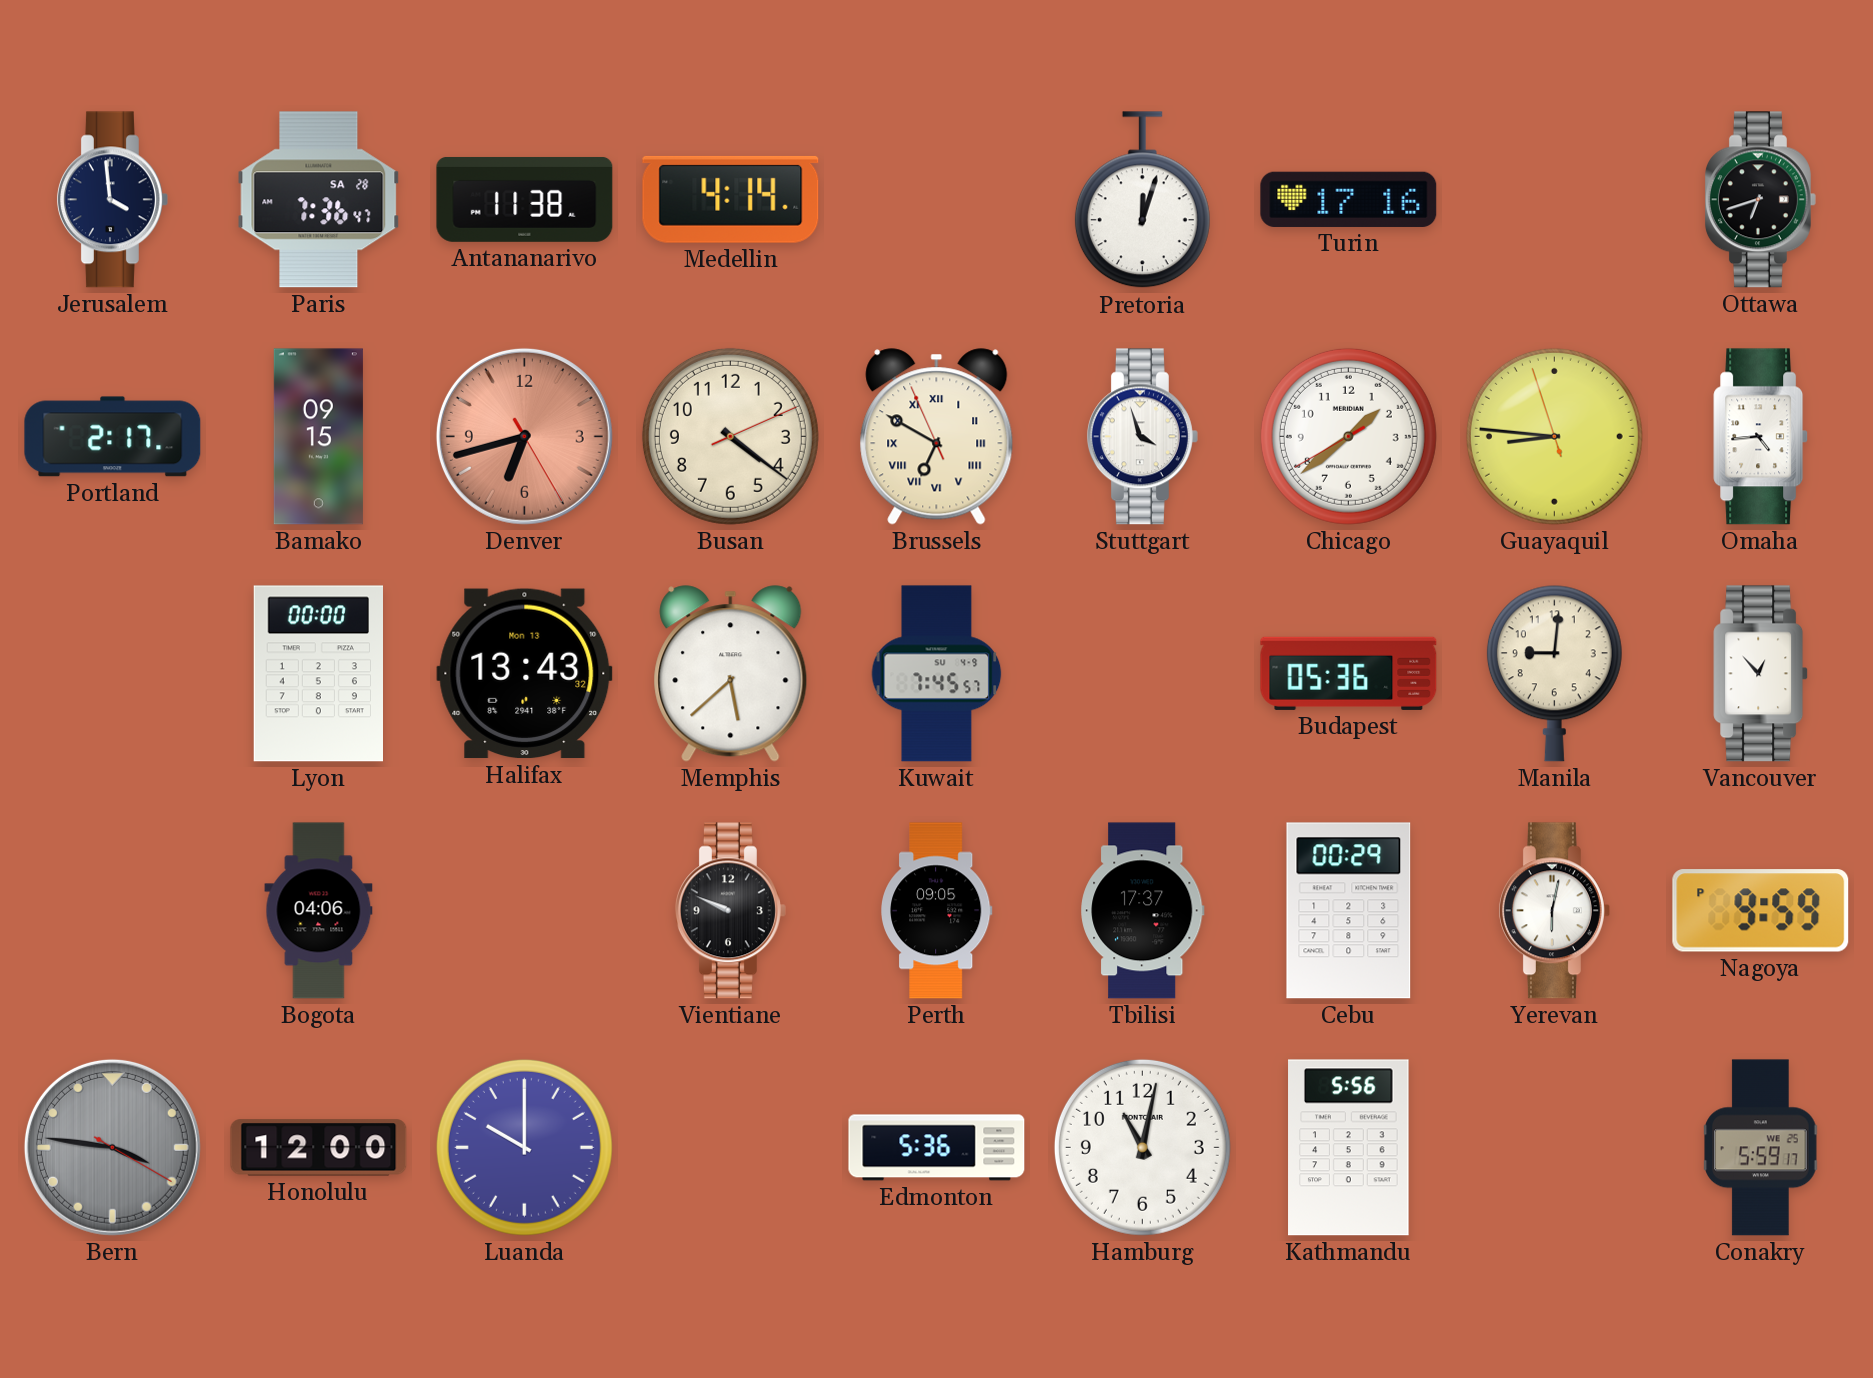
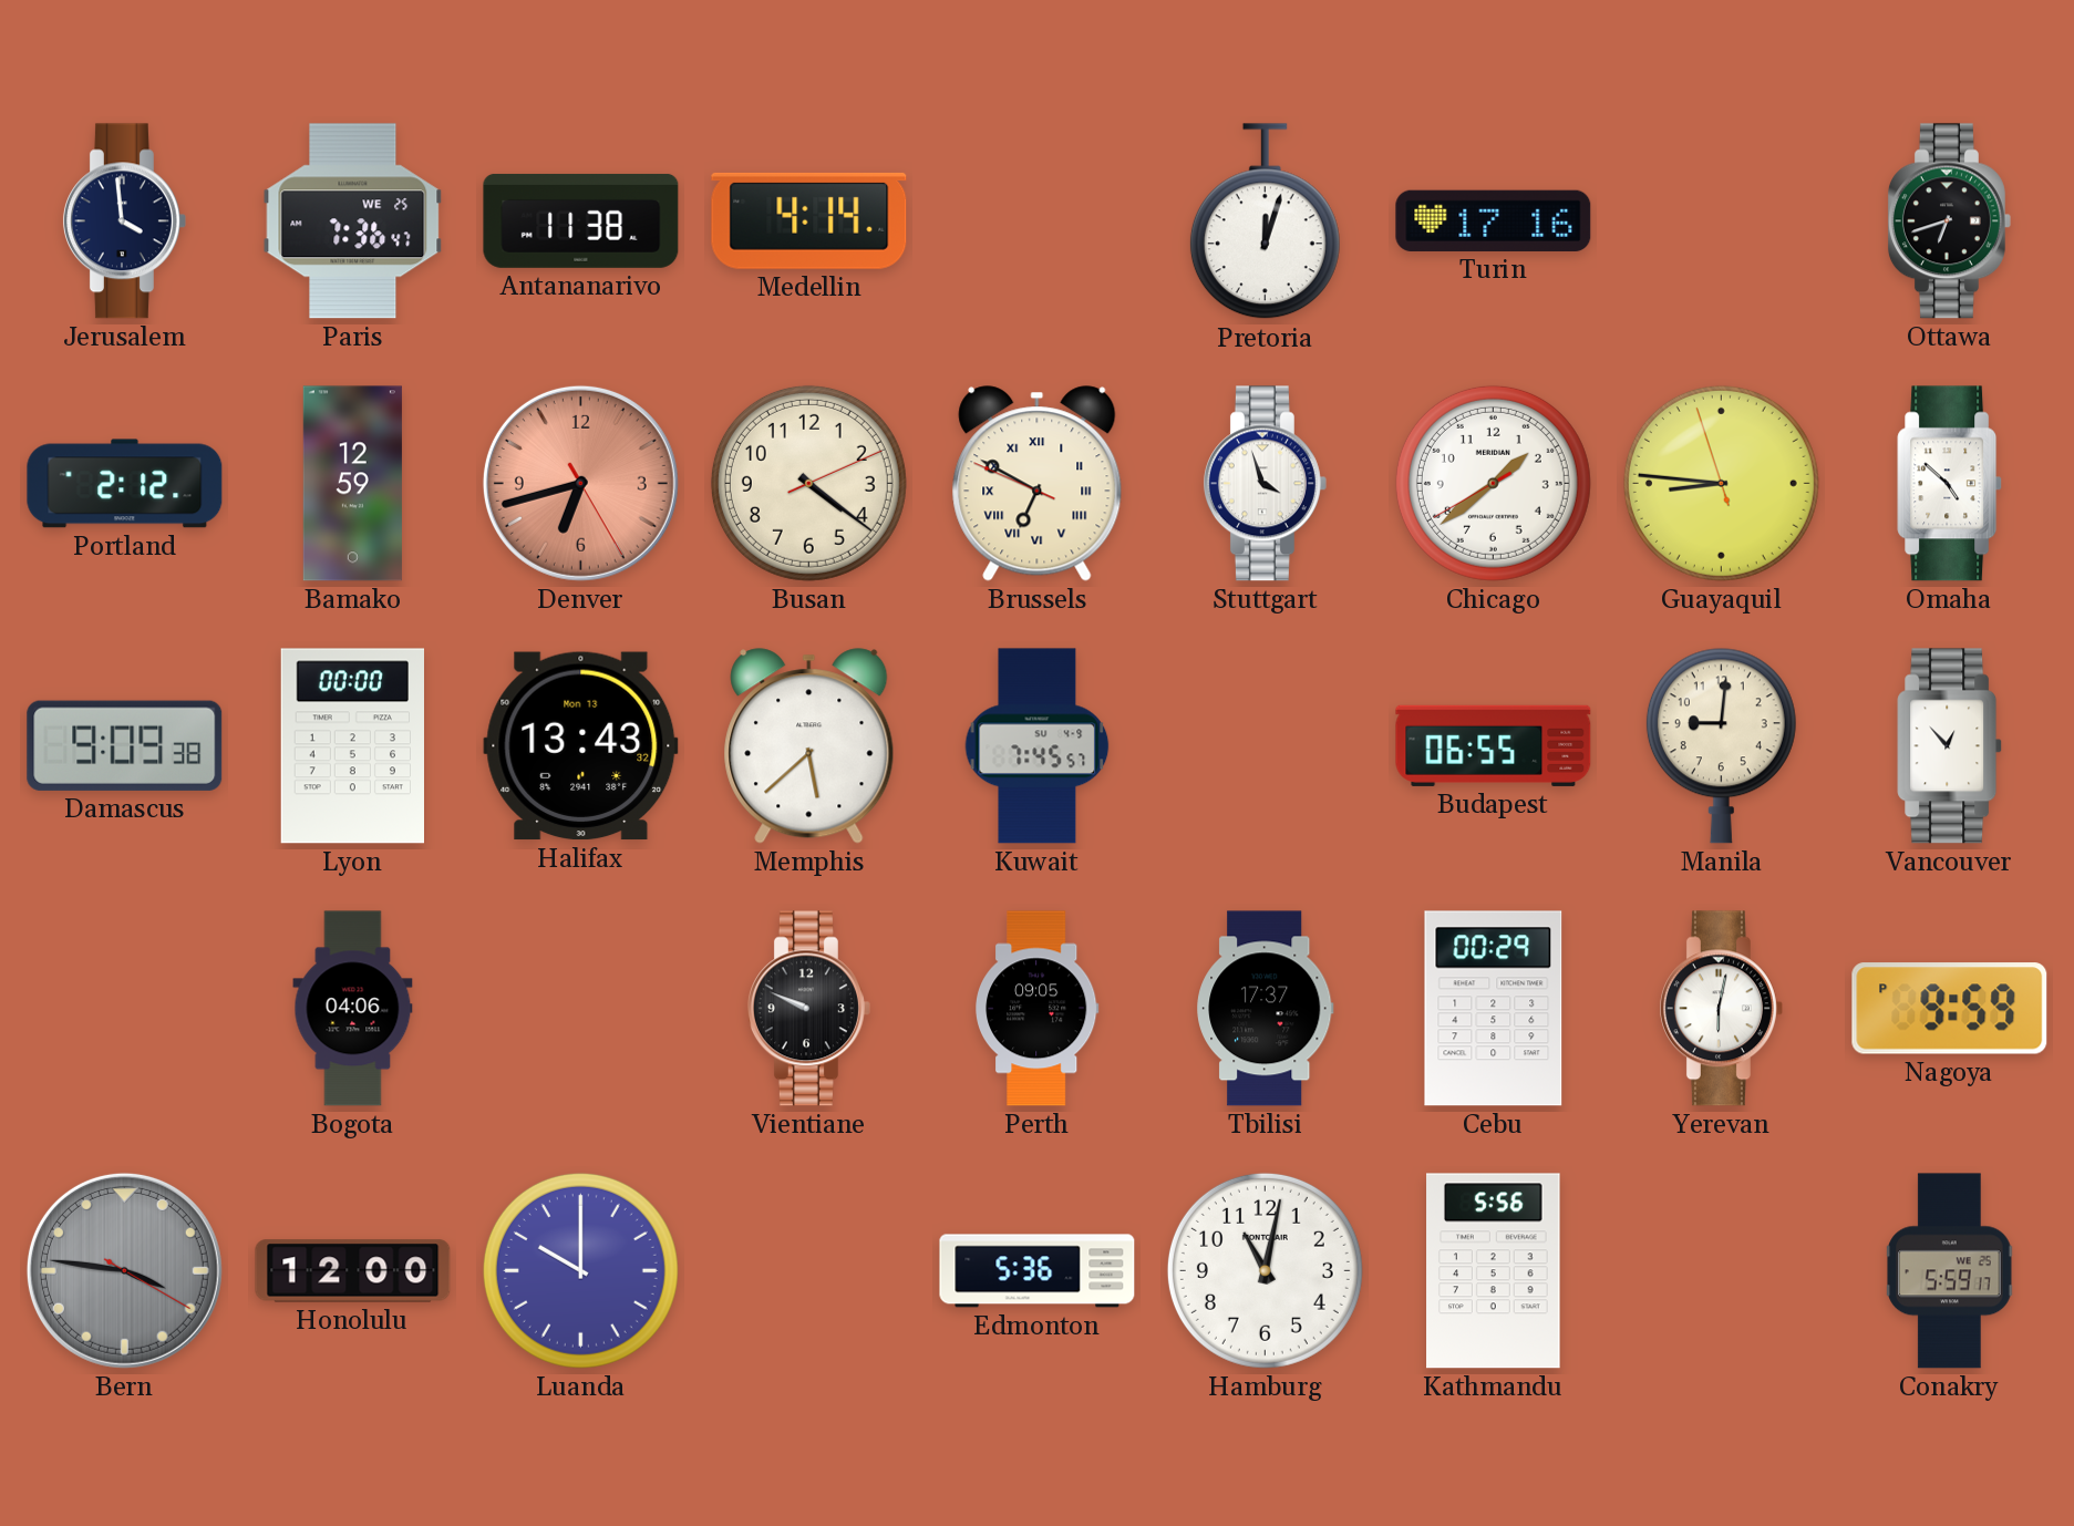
Paris date: SA 28 -> WE 25
Portland: 2:17 -> 2:12
Bamako: 09:15 -> 12:59
Brussels: 6:49:56 -> 6:49:49
Omaha: 4:44 -> 4:52
Damascus: none -> 9:09
Budapest: 05:36 -> 06:55
